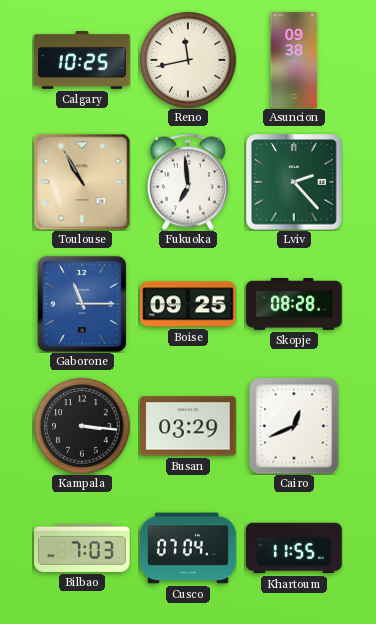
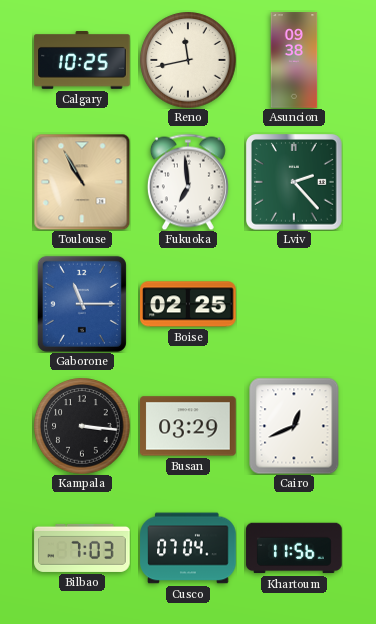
Boise: 09:25 -> 02:25
Skopje: 08:28 -> none
Khartoum: 11:55 -> 11:56
